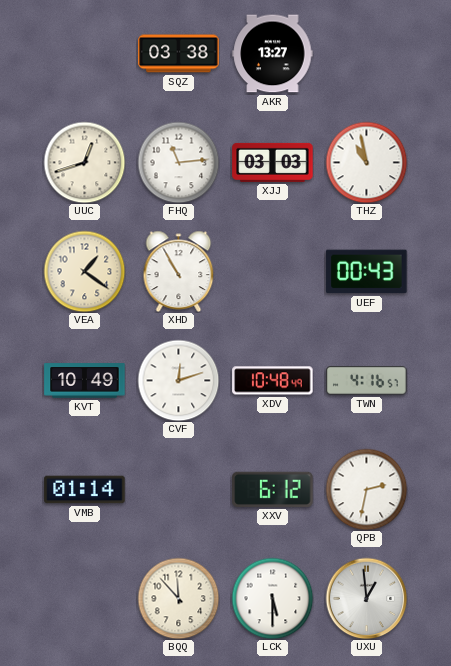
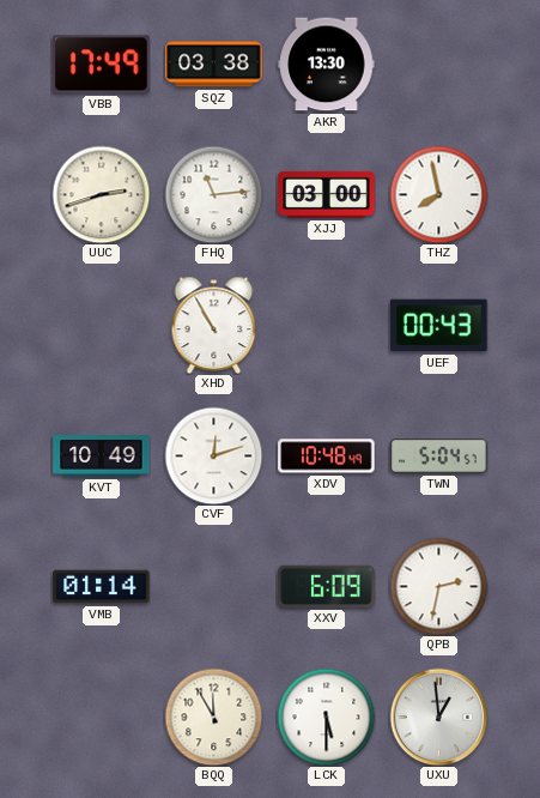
VBB: none -> 17:49
AKR: 13:27 -> 13:30
UUC: 12:42 -> 2:42
XJJ: 03:03 -> 03:00
THZ: 10:58 -> 7:58
VEA: 1:21 -> none
TWN: 4:16 -> 5:04
XXV: 6:12 -> 6:09
BQQ: 11:53 -> 11:55
